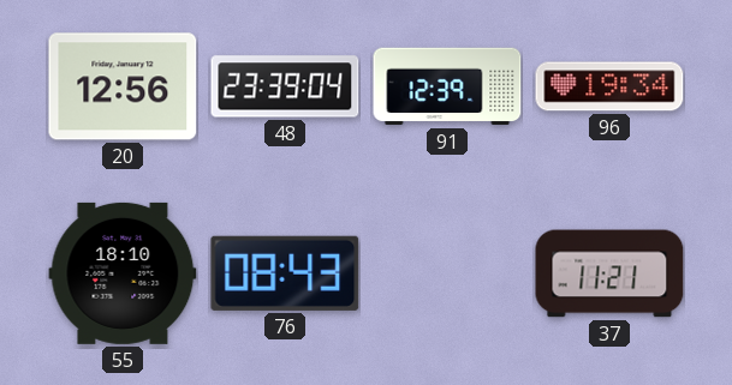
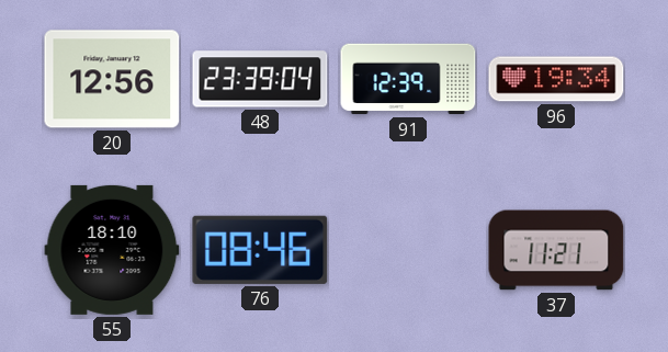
76: 08:43 -> 08:46
